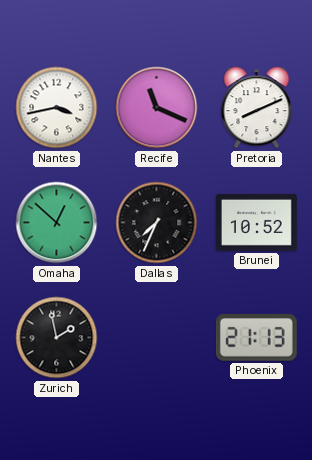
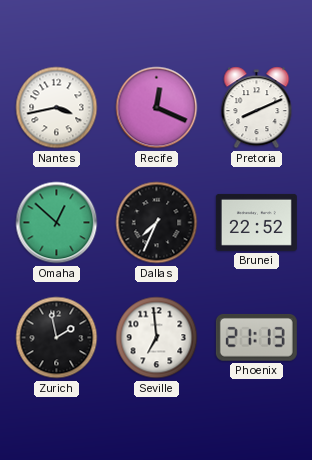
Recife: 11:19 -> 12:19
Brunei: 10:52 -> 22:52
Seville: none -> 6:59
